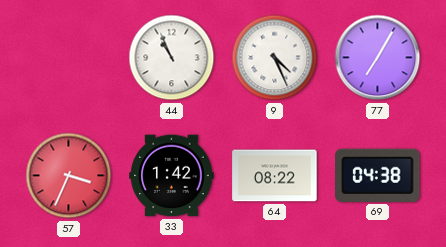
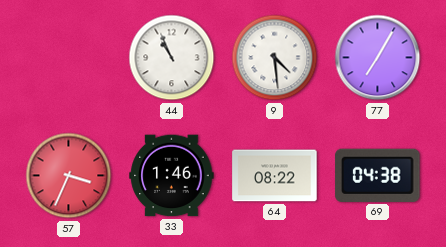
9: 4:26 -> 4:29
33: 1:42 -> 1:46
